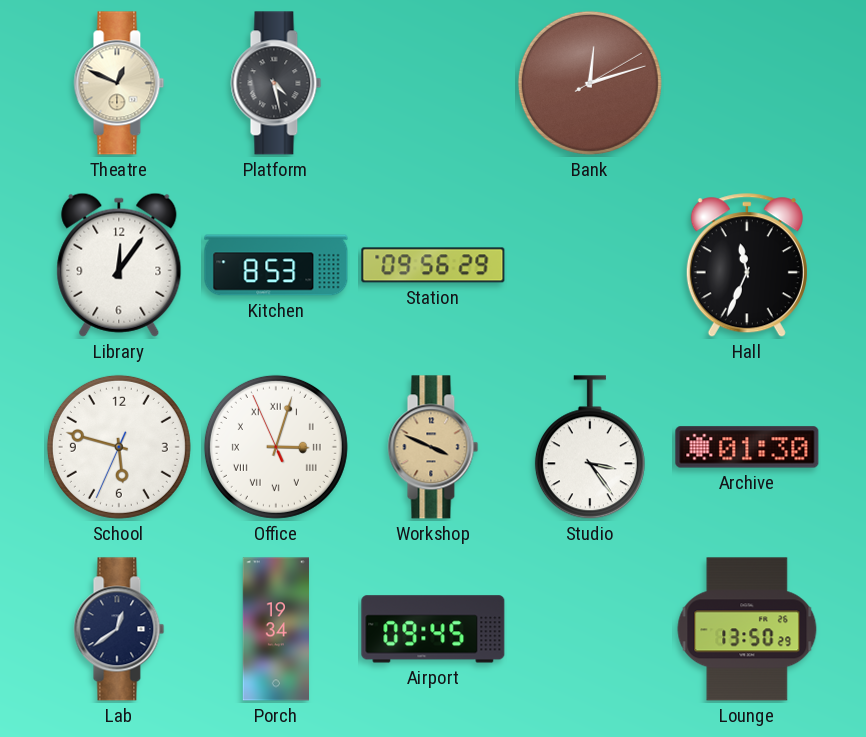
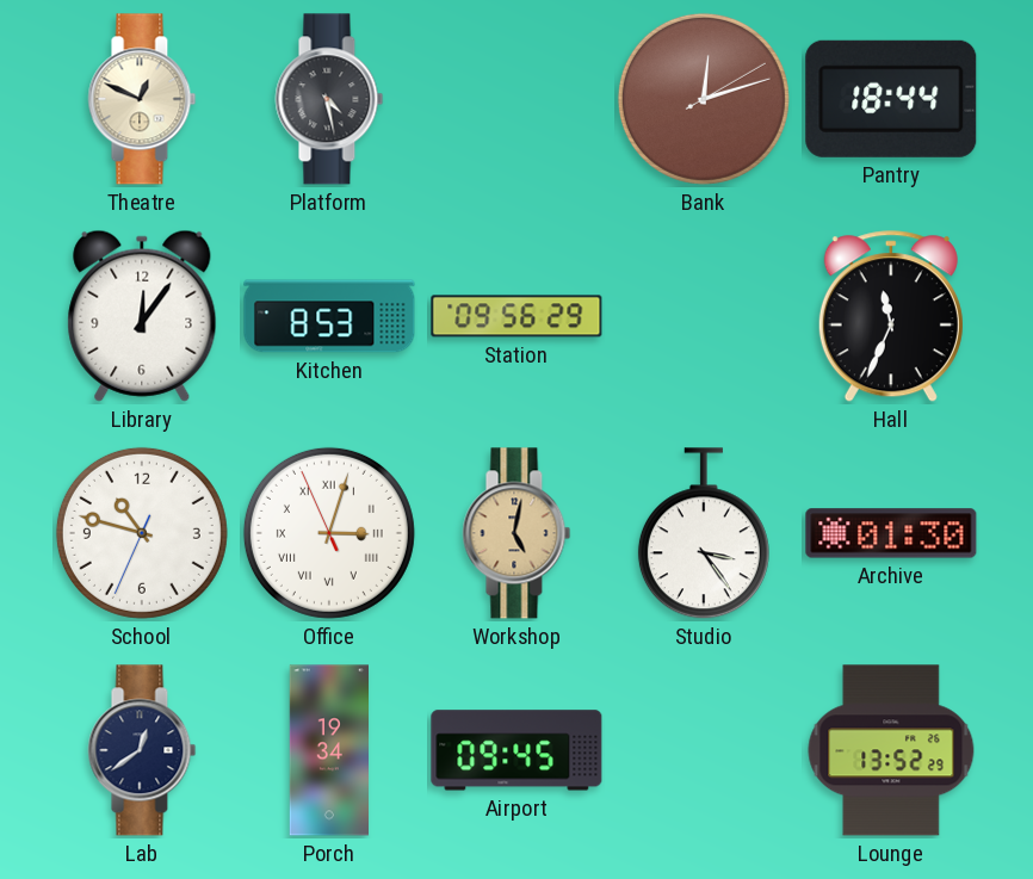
Pantry: none -> 18:44
School: 5:47 -> 10:47
Workshop: 3:49 -> 5:02
Lounge: 13:50 -> 13:52
